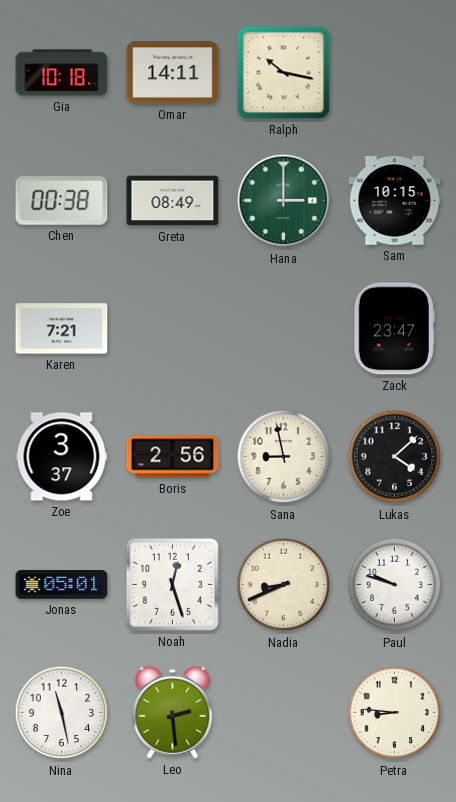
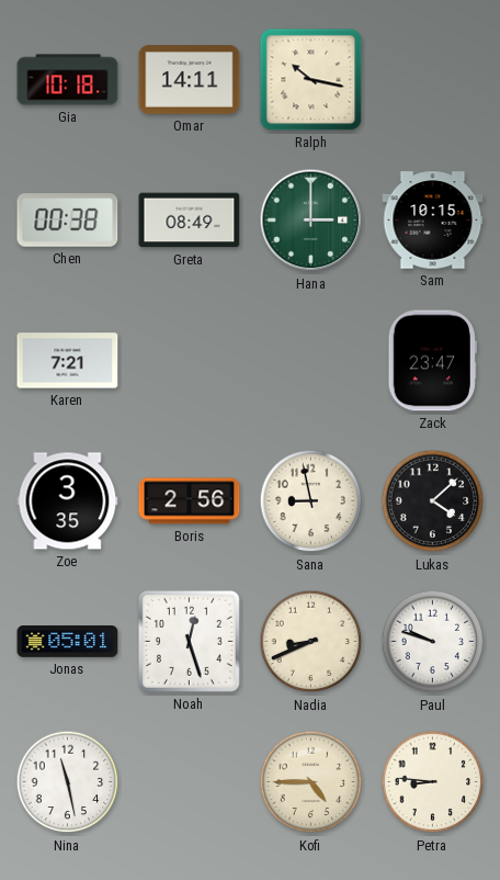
Zoe: 3:37 -> 3:35
Leo: 2:29 -> none
Kofi: none -> 4:45
